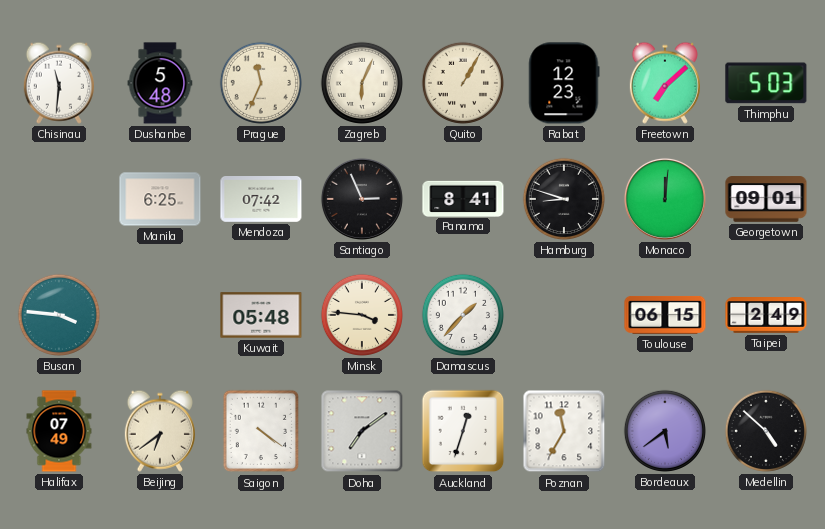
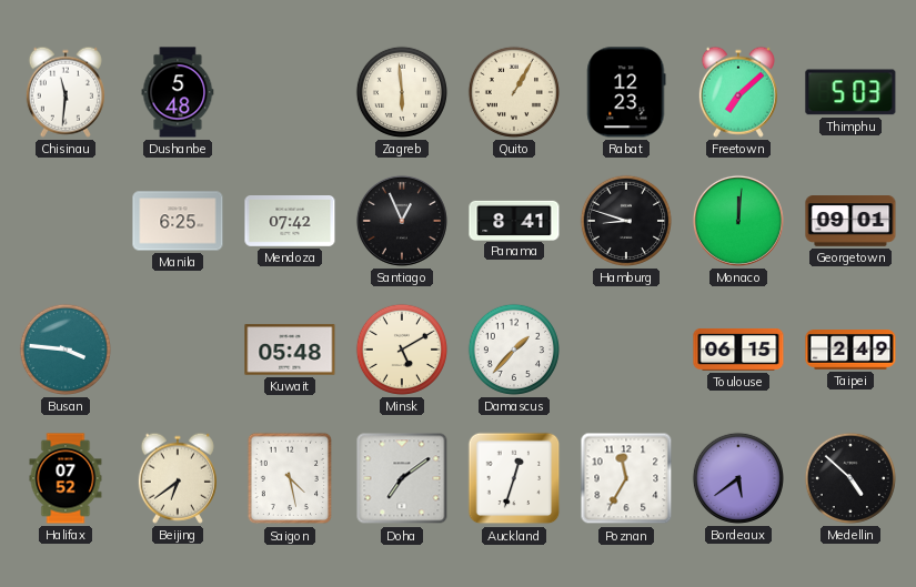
Prague: 11:34 -> none
Zagreb: 6:04 -> 5:59
Santiago: 2:56 -> 12:56
Minsk: 3:46 -> 5:10
Halifax: 07:49 -> 07:52
Saigon: 4:21 -> 4:28
